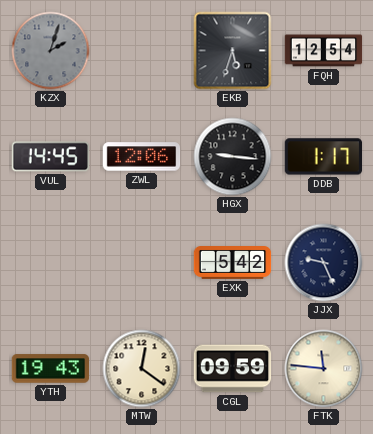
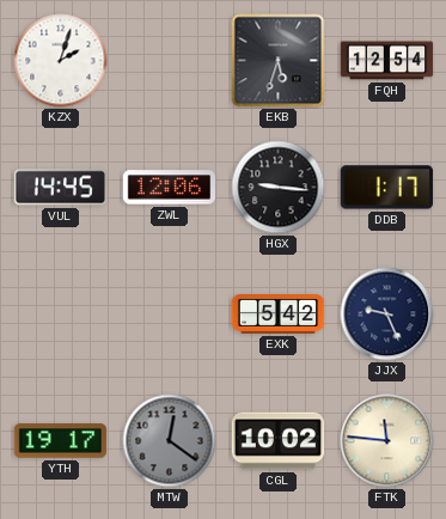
KZX dial: grey -> white
YTH: 19:43 -> 19:17
MTW dial: cream -> grey
CGL: 09:59 -> 10:02
